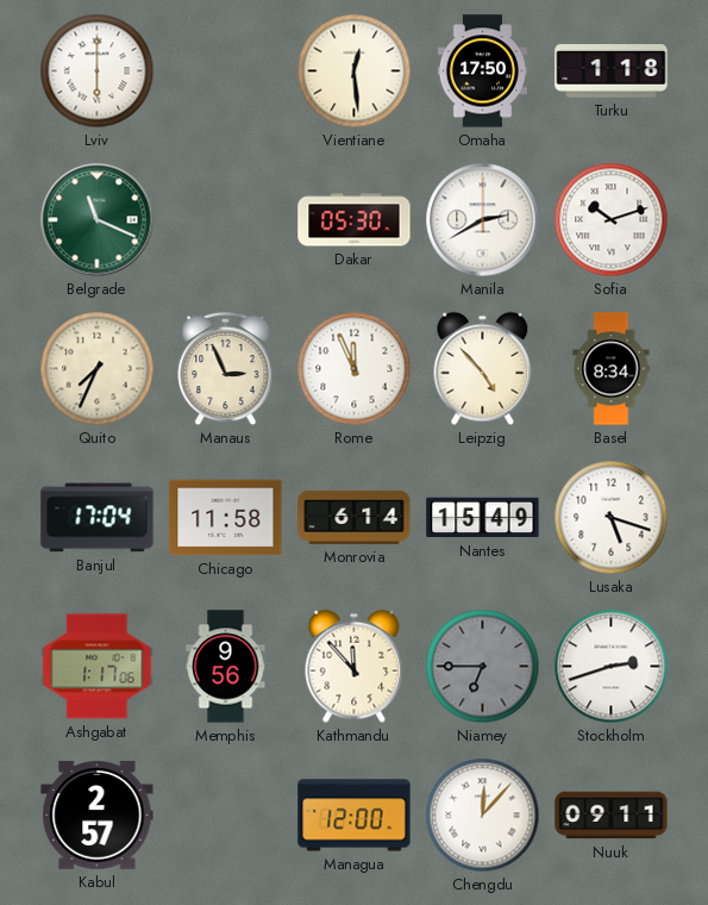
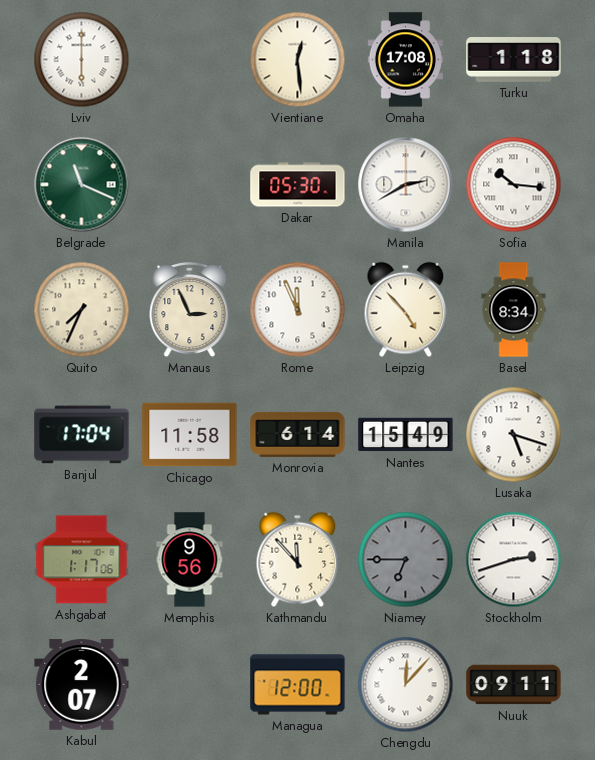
Omaha: 17:50 -> 17:08
Sofia: 10:12 -> 10:16
Kabul: 2:57 -> 2:07
